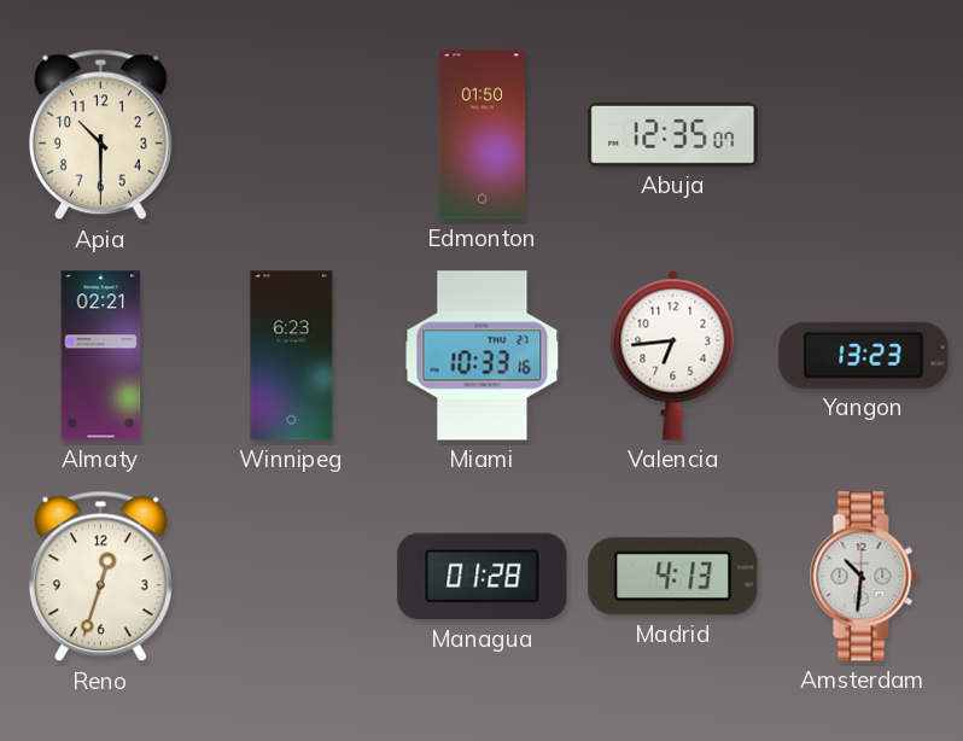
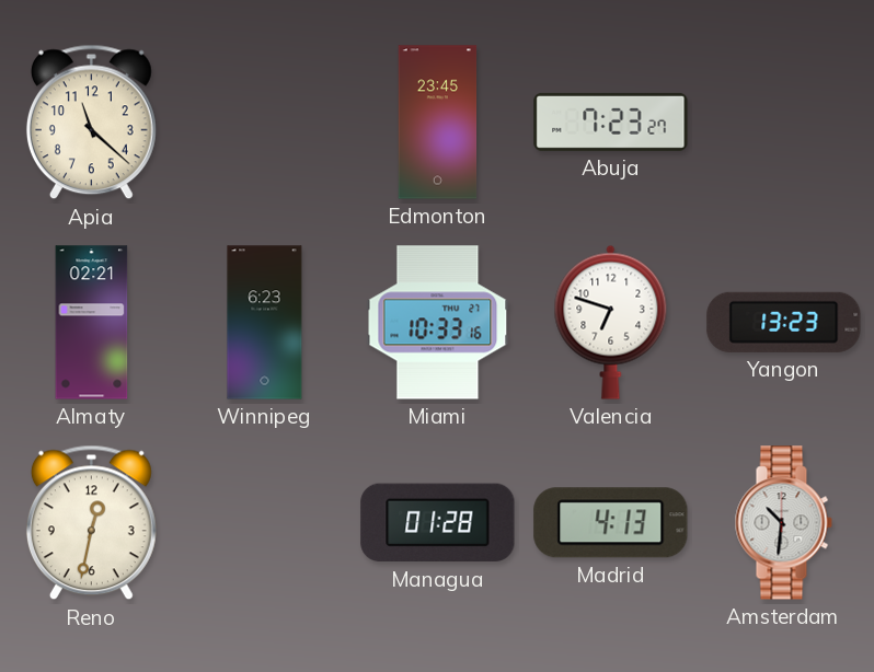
Apia: 10:30 -> 11:22
Edmonton: 01:50 -> 23:45
Abuja: 12:35 -> 7:23
Valencia: 6:44 -> 6:48
Reno: 12:33 -> 12:32
